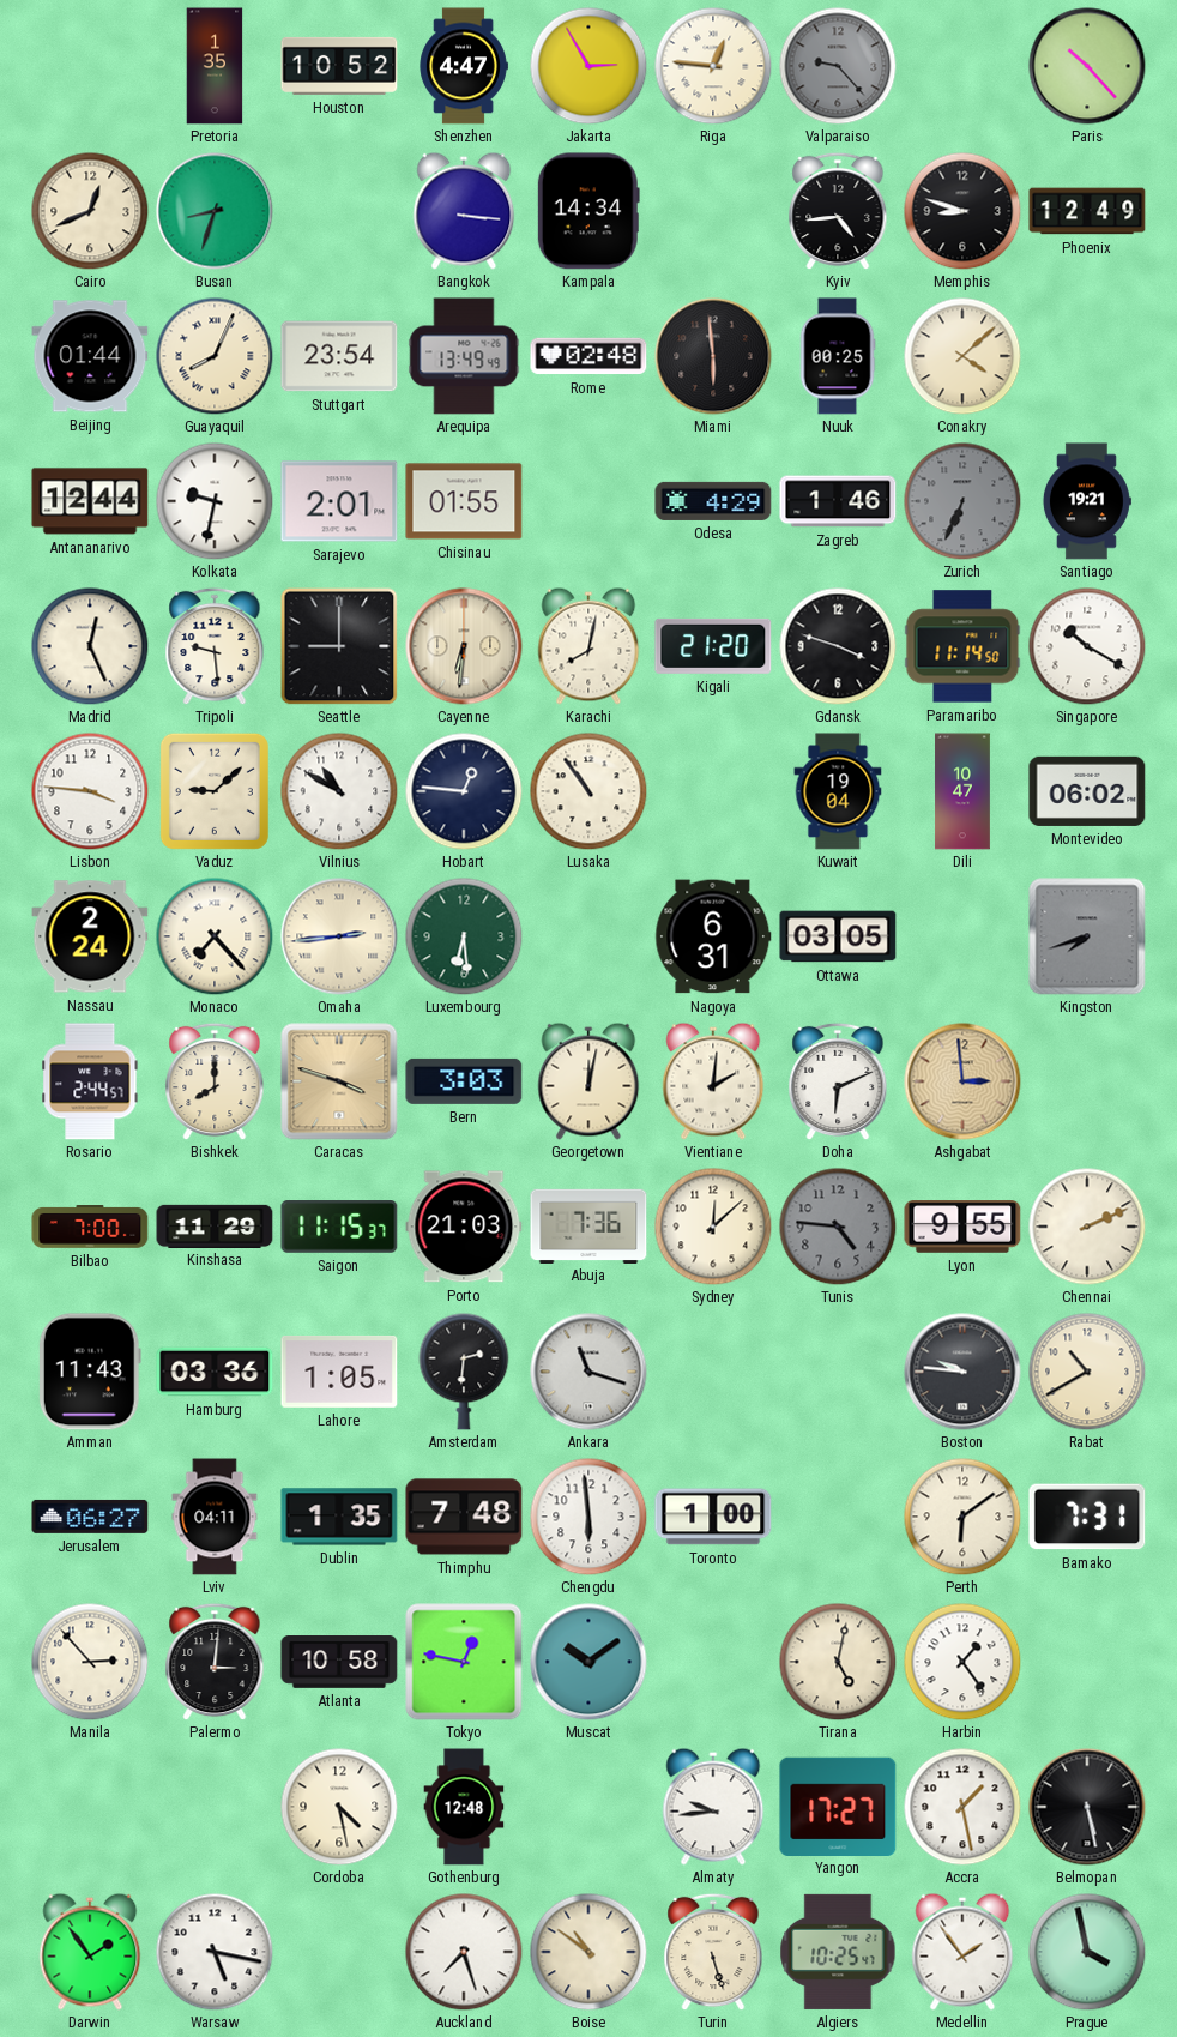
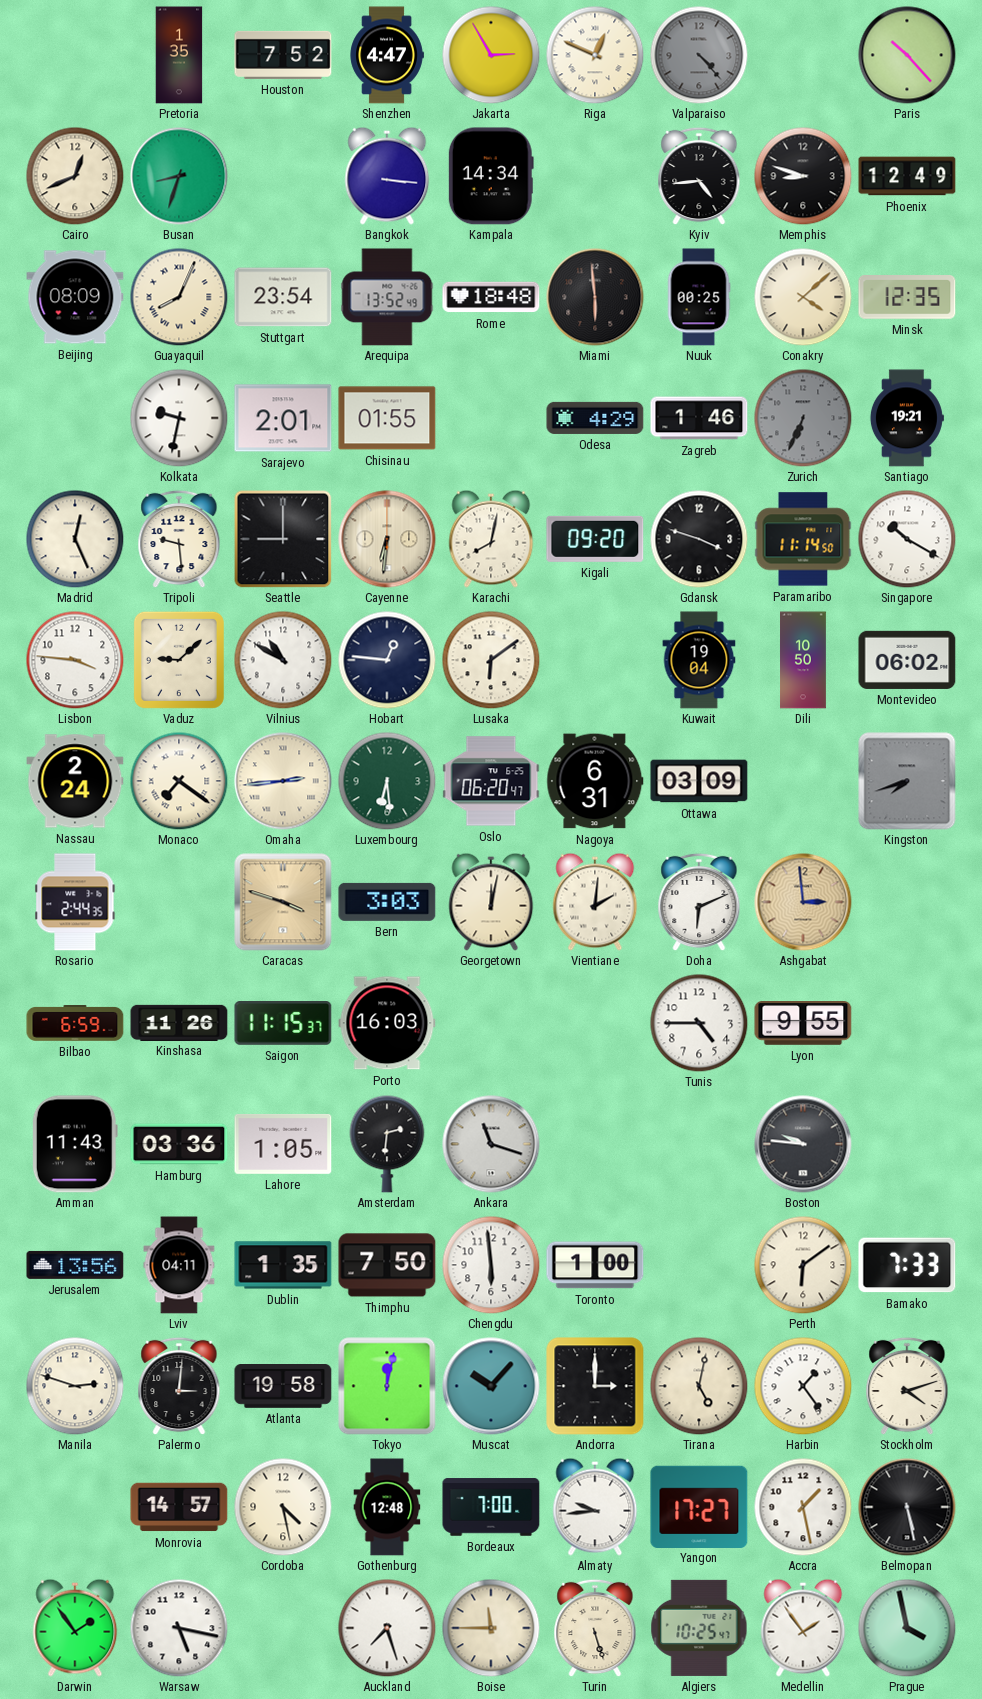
Houston: 10:52 -> 7:52
Riga: 12:46 -> 12:49
Valparaiso: 9:23 -> 4:23
Beijing: 01:44 -> 08:09
Arequipa: 13:49 -> 13:52
Rome: 02:48 -> 18:48
Minsk: none -> 12:35
Antananarivo: 12:44 -> none
Kigali: 21:20 -> 09:20
Lusaka: 10:54 -> 6:09
Dili: 10:47 -> 10:50
Monaco: 7:23 -> 7:21
Oslo: none -> 06:20
Ottawa: 03:05 -> 03:09
Rosario: 2:44:57 -> 2:44:35
Bishkek: 8:00 -> none
Bilbao: 7:00 -> 6:59
Kinshasa: 11:29 -> 11:26
Porto: 21:03 -> 16:03
Abuja: 7:36 -> none
Sydney: 12:08 -> none
Tunis: 4:46 -> 4:45
Tunis dial: grey -> white
Chennai: 2:11 -> none
Rabat: 10:40 -> none
Jerusalem: 06:27 -> 13:56
Thimphu: 7:48 -> 7:50
Bamako: 7:31 -> 7:33
Manila: 2:53 -> 2:48
Atlanta: 10:58 -> 19:58
Tokyo: 12:47 -> 12:02
Muscat: 10:09 -> 10:07
Andorra: none -> 3:00
Stockholm: none -> 4:12
Monrovia: none -> 14:57
Bordeaux: none -> 7:00
Boise: 10:51 -> 11:45
